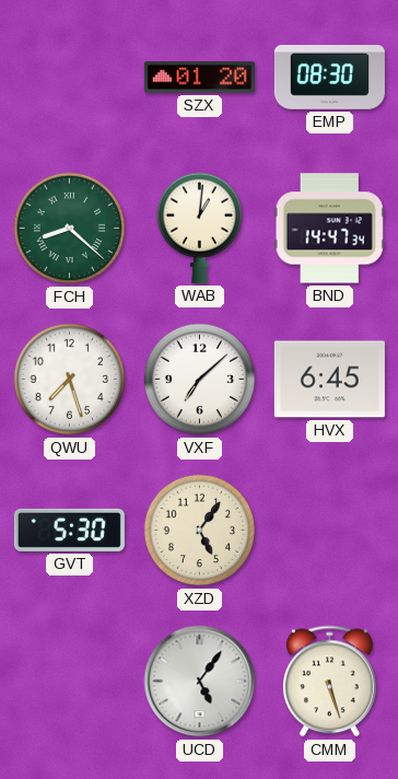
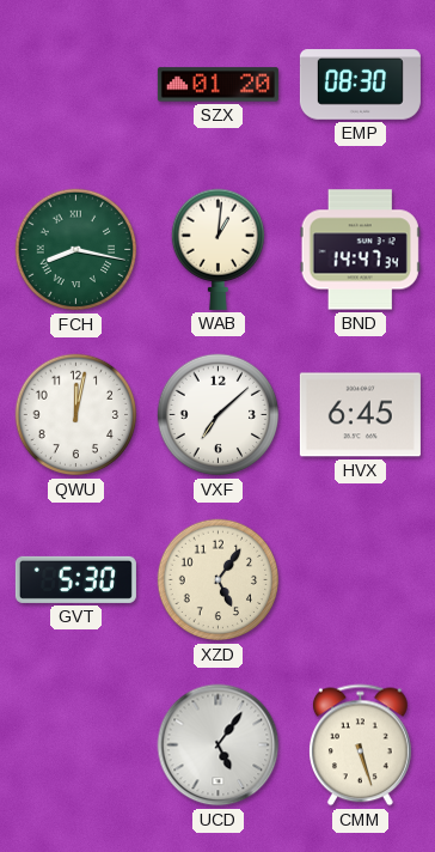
FCH: 8:22 -> 8:17
QWU: 7:27 -> 12:02
